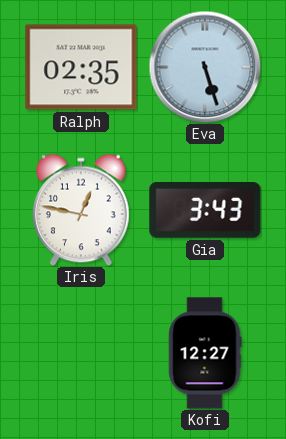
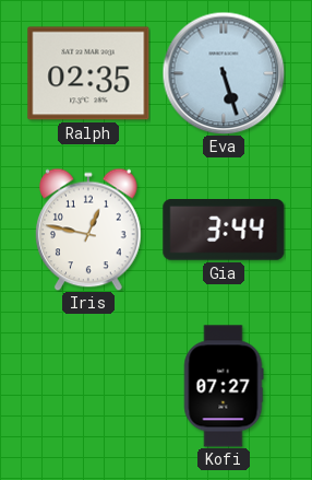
Gia: 3:43 -> 3:44
Kofi: 12:27 -> 07:27
